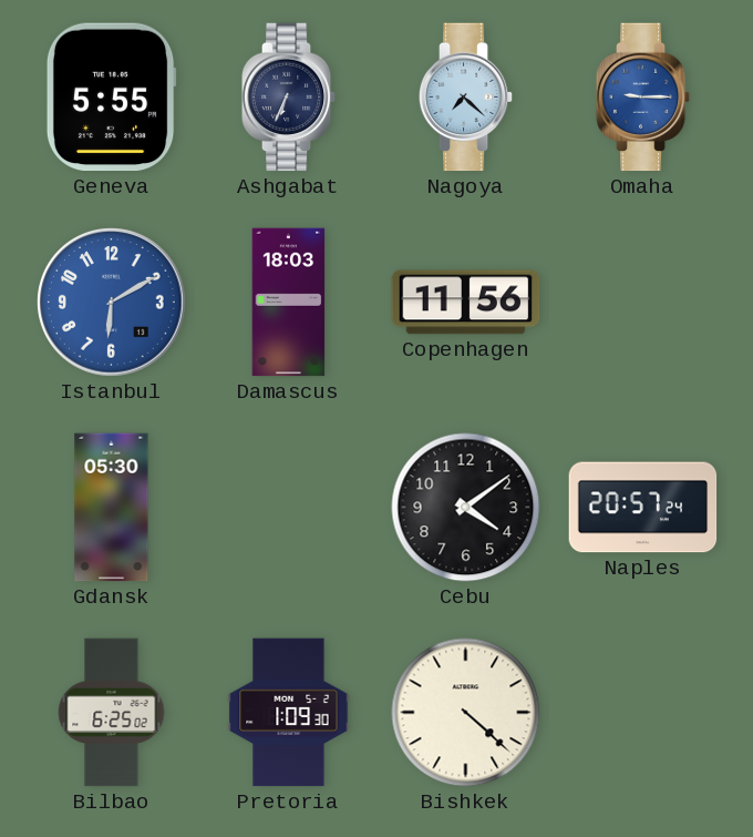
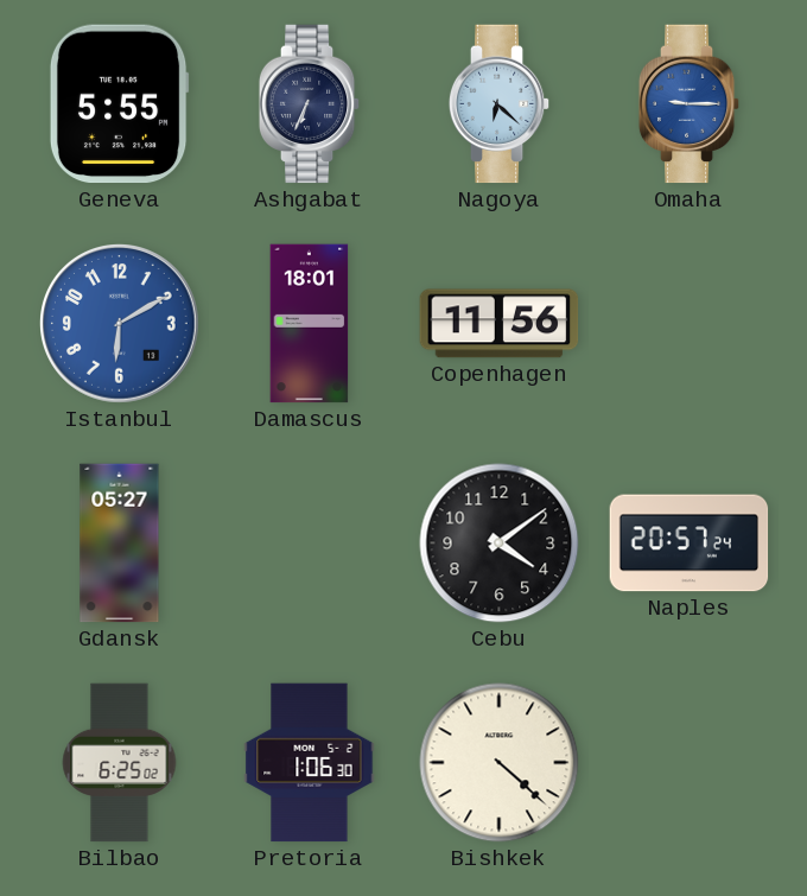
Nagoya: 7:22 -> 6:22
Damascus: 18:03 -> 18:01
Gdansk: 05:30 -> 05:27
Pretoria: 1:09 -> 1:06
